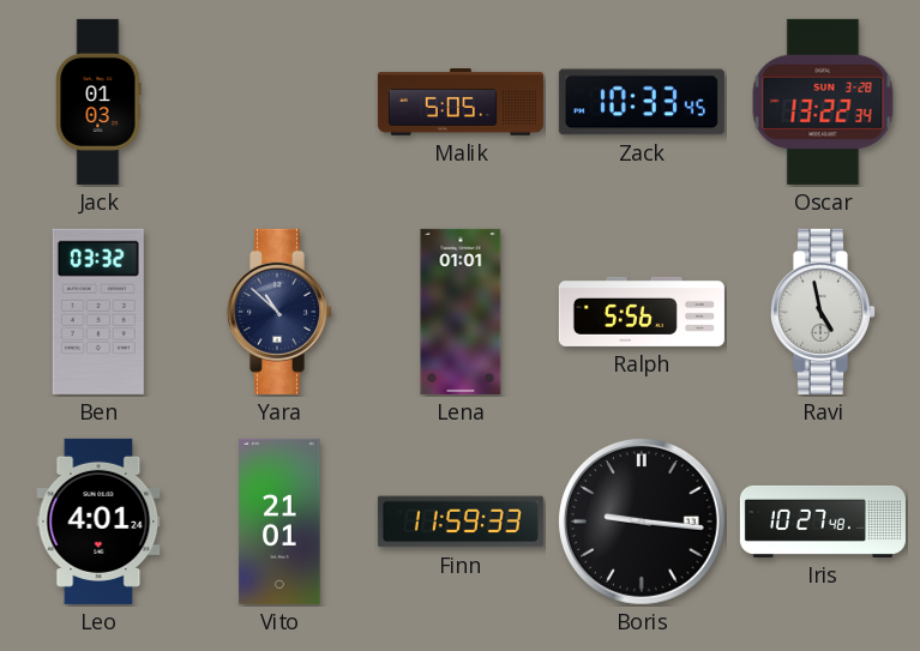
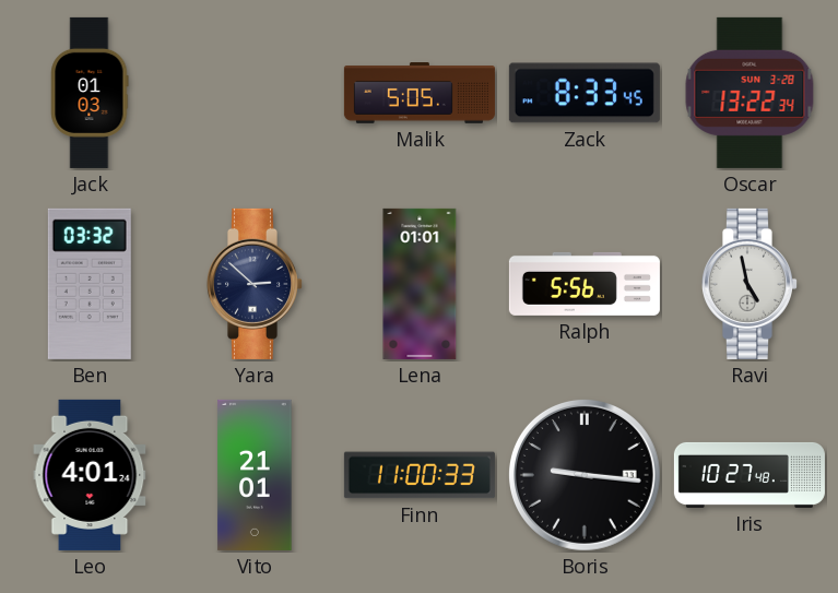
Zack: 10:33 -> 8:33
Yara: 10:52 -> 2:52
Finn: 11:59 -> 11:00
